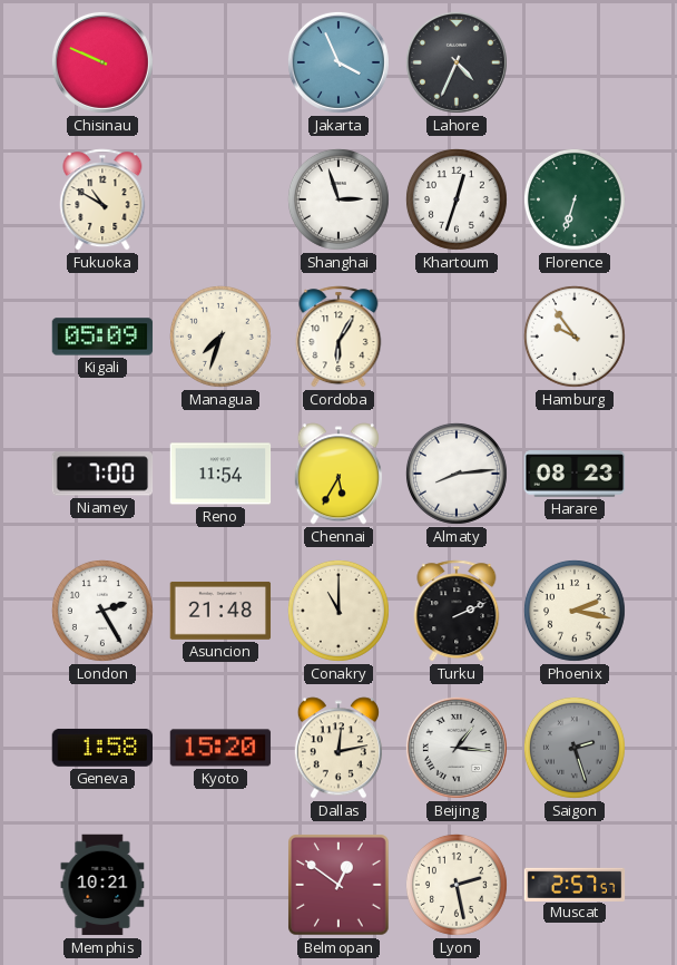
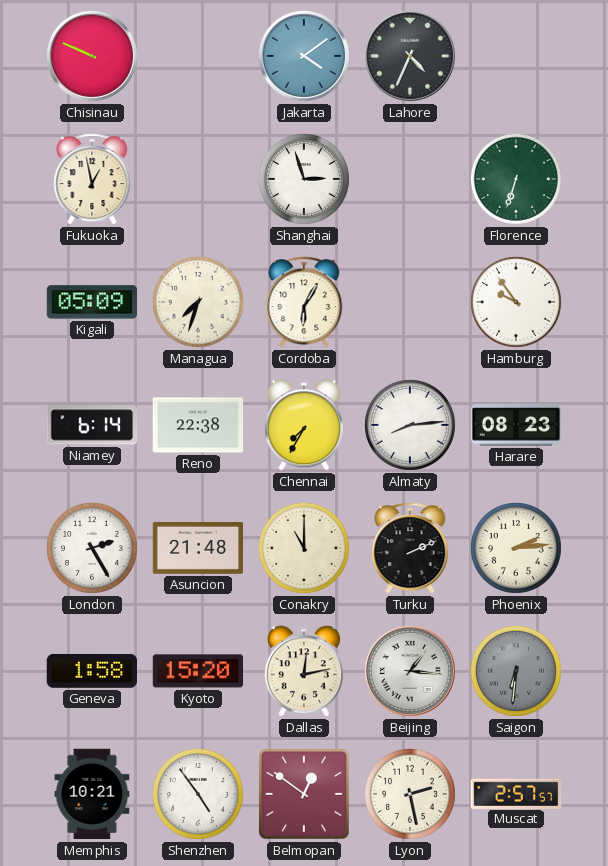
Jakarta: 3:56 -> 4:09
Fukuoka: 10:50 -> 12:58
Khartoum: 12:33 -> none
Niamey: 7:00 -> 6:14
Reno: 11:54 -> 22:38
Chennai: 5:35 -> 7:35
Phoenix: 2:17 -> 2:14
Saigon: 2:27 -> 6:31
Shenzhen: none -> 4:54
